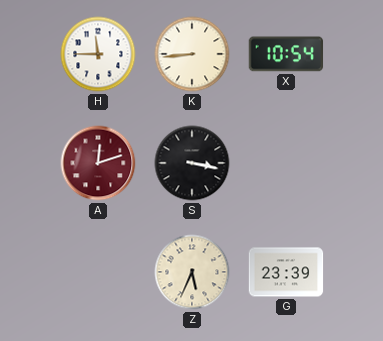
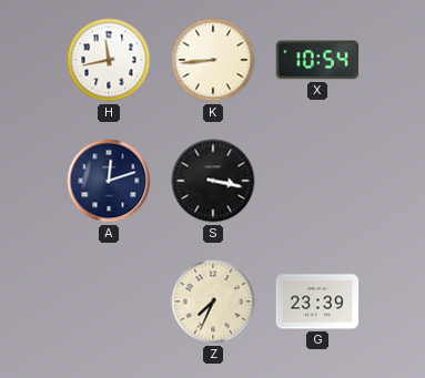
H: 11:45 -> 11:43
A dial: burgundy -> navy
Z: 5:34 -> 7:34
